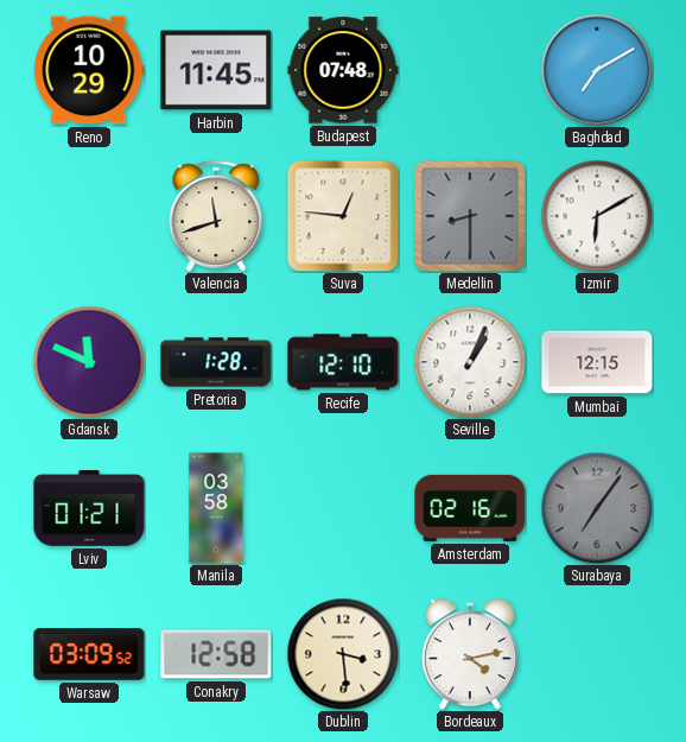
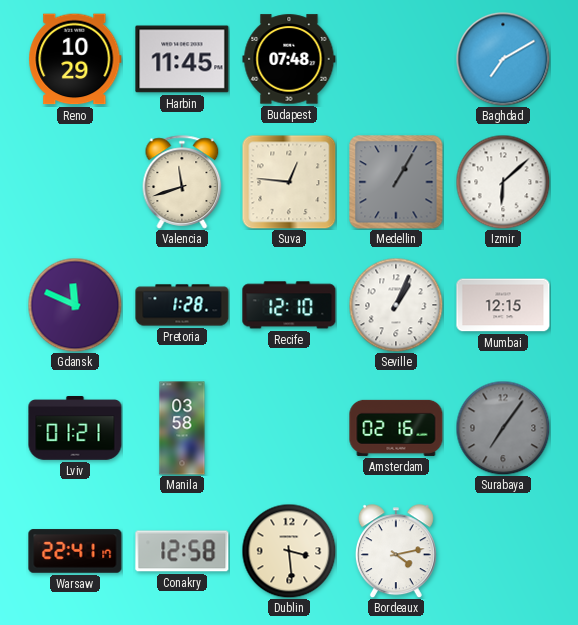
Medellin: 8:30 -> 1:05
Izmir: 6:10 -> 6:08
Warsaw: 03:09 -> 22:41
